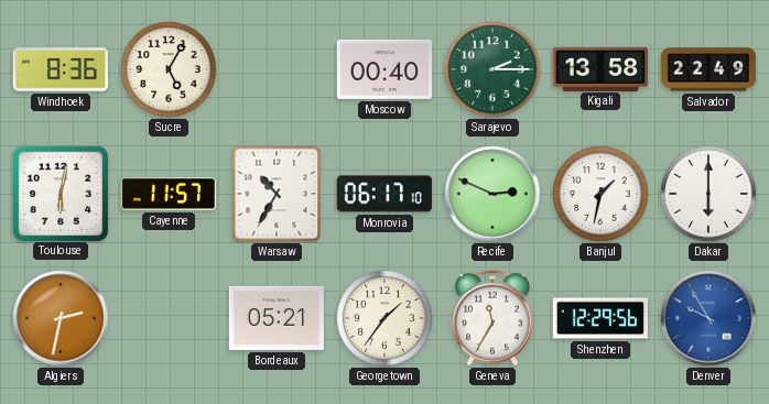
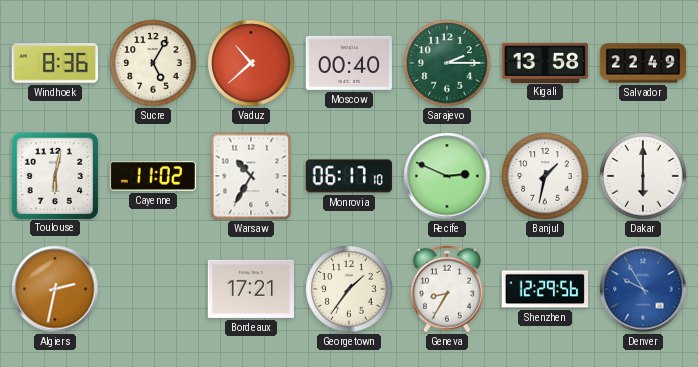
Vaduz: none -> 10:38
Cayenne: 11:57 -> 11:02
Bordeaux: 05:21 -> 17:21
Geneva: 11:35 -> 8:35
